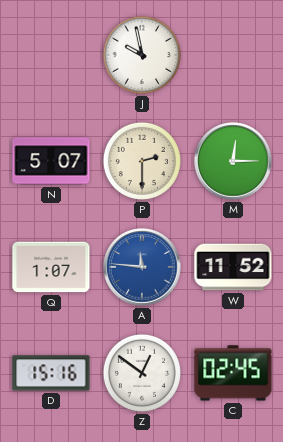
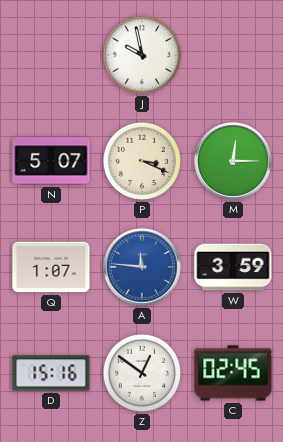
P: 2:30 -> 3:19
W: 11:52 -> 3:59
